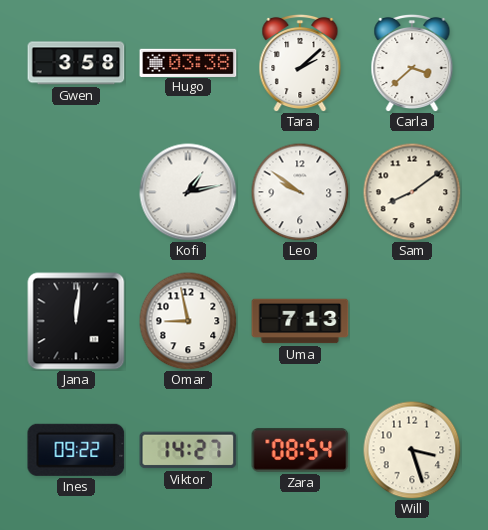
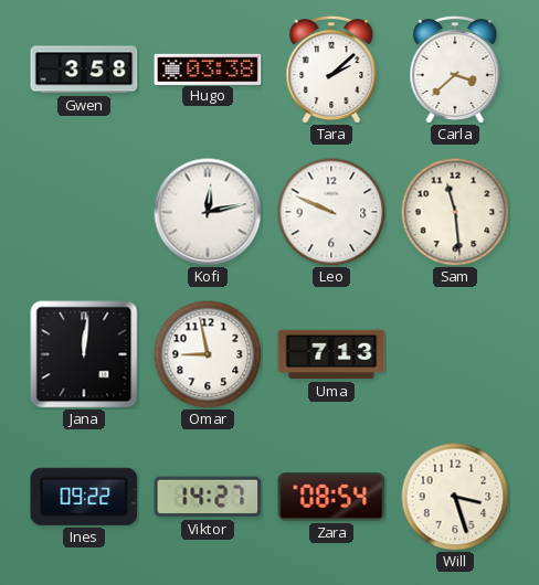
Kofi: 1:13 -> 12:13
Leo: 9:51 -> 9:49
Sam: 8:09 -> 11:29
